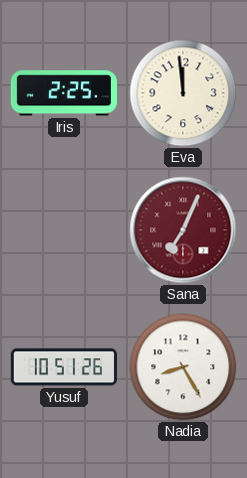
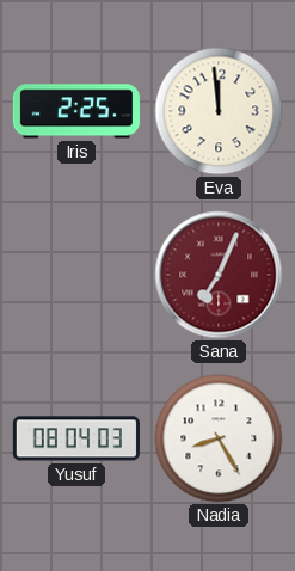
Yusuf: 10:51 -> 08:04
